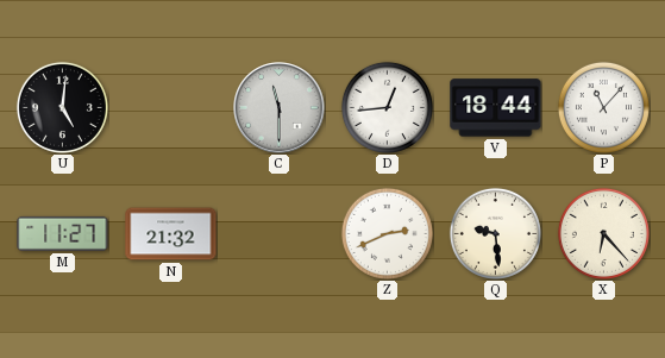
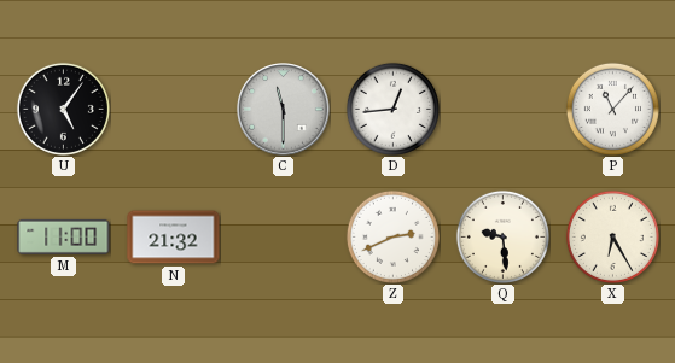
U: 5:01 -> 5:06
V: 18:44 -> none
M: 11:27 -> 11:00
X: 6:23 -> 6:25
